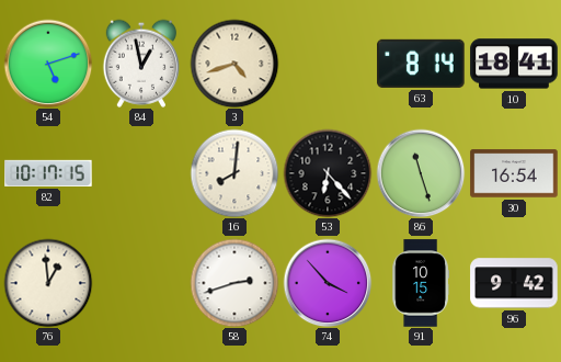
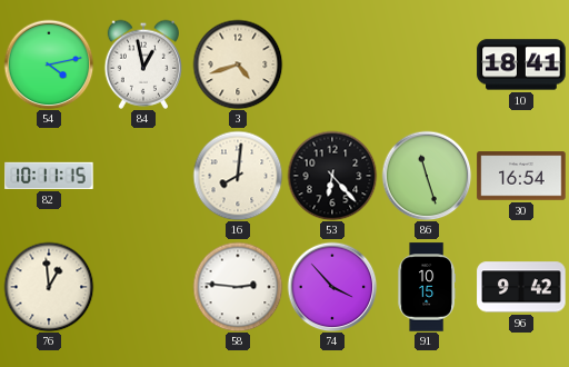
54: 5:12 -> 4:13
63: 8:14 -> none
82: 10:17 -> 10:11
58: 2:42 -> 2:46
